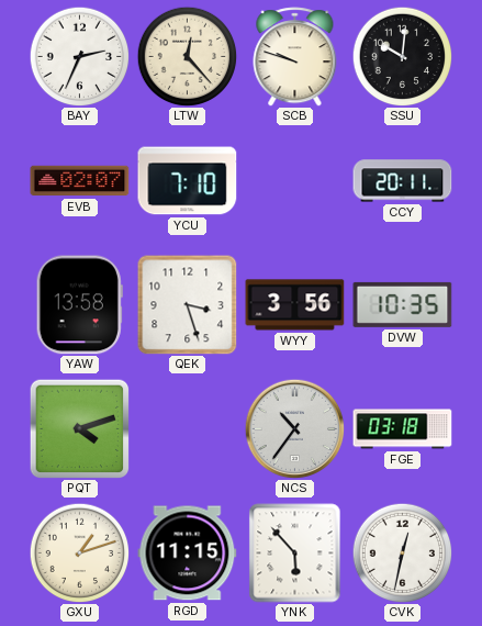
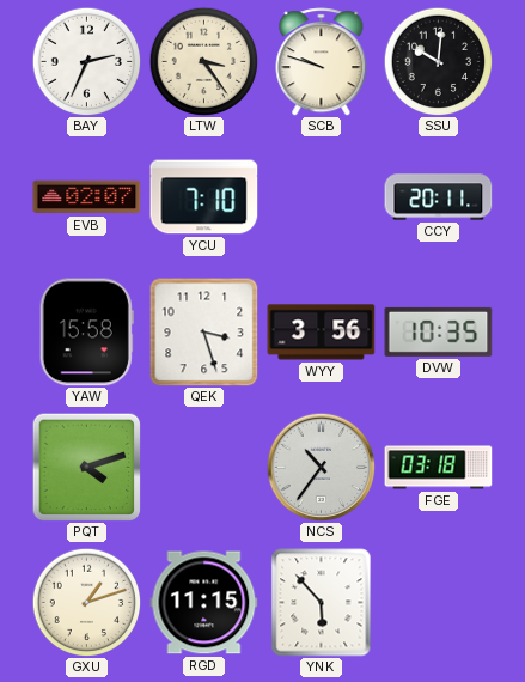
LTW: 12:23 -> 3:24
YAW: 13:58 -> 15:58
CVK: 12:32 -> none
